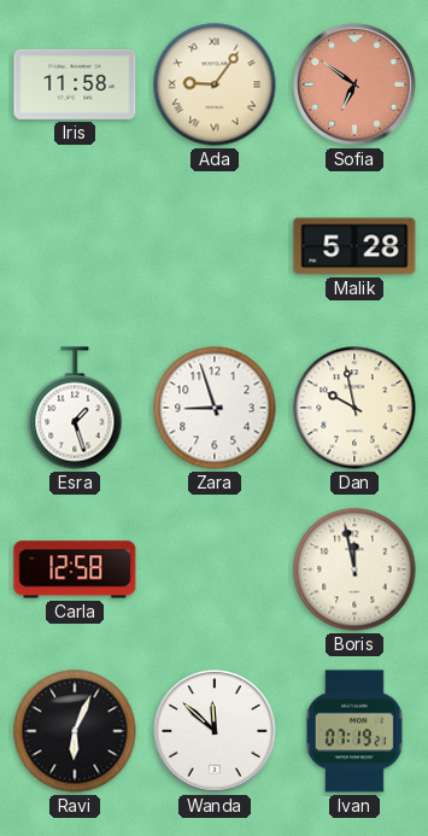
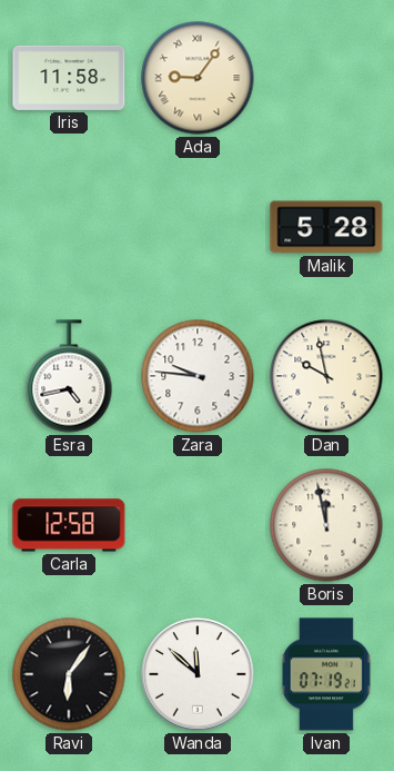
Sofia: 6:51 -> none
Esra: 1:27 -> 4:43
Zara: 8:57 -> 9:46
Ravi: 6:04 -> 6:06
